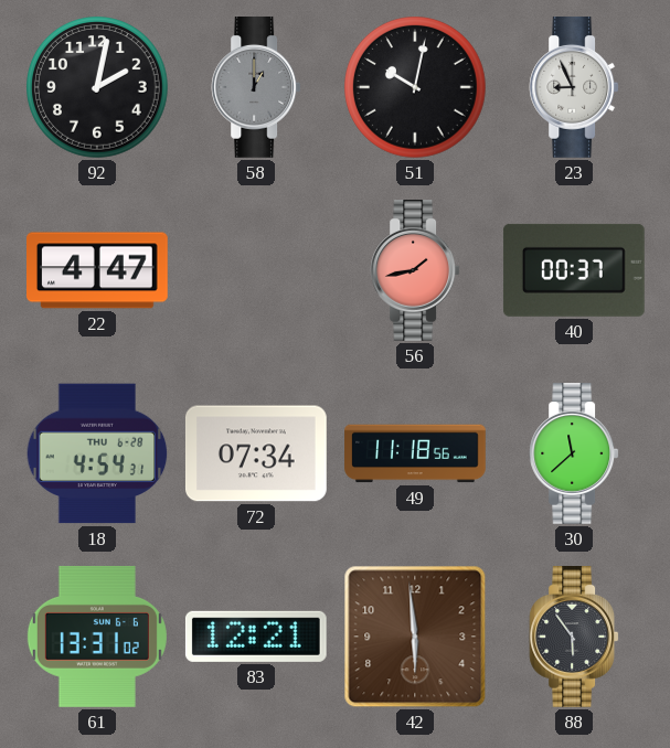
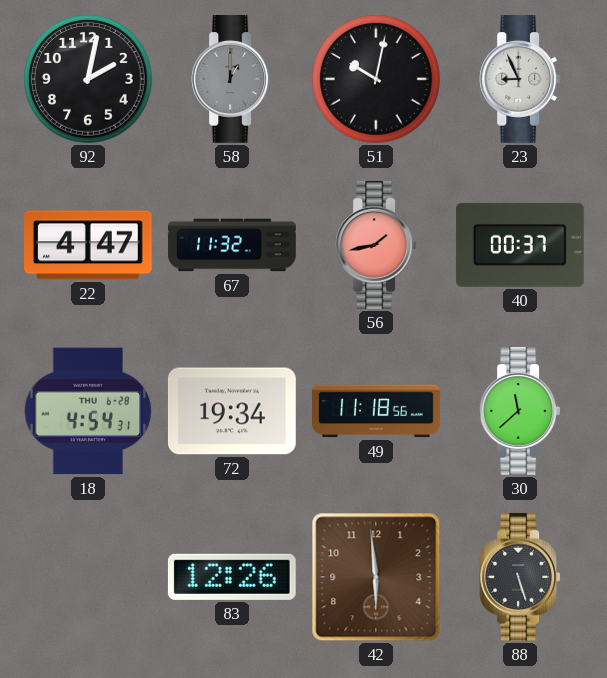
67: none -> 11:32
72: 07:34 -> 19:34
61: 13:31 -> none
83: 12:21 -> 12:26
88: 5:54 -> 5:27
